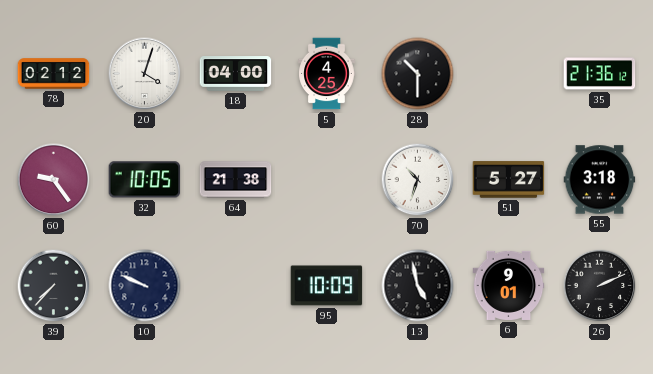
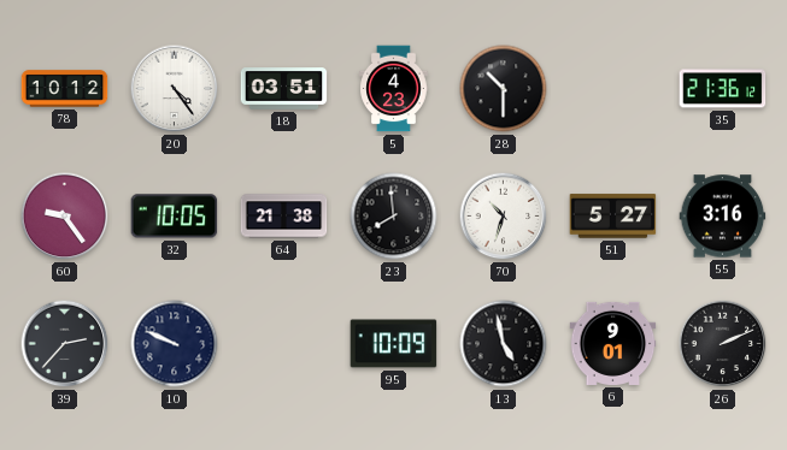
78: 02:12 -> 10:12
20: 4:03 -> 4:24
18: 04:00 -> 03:51
5: 4:25 -> 4:23
23: none -> 7:59
55: 3:18 -> 3:16
39: 7:37 -> 2:37
